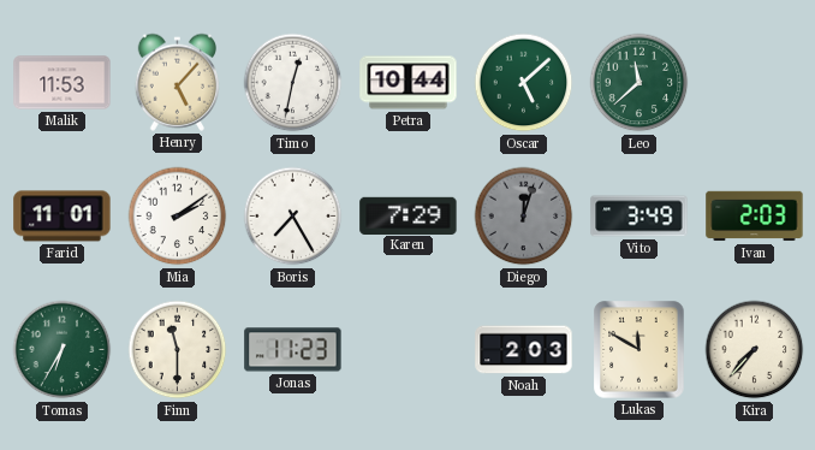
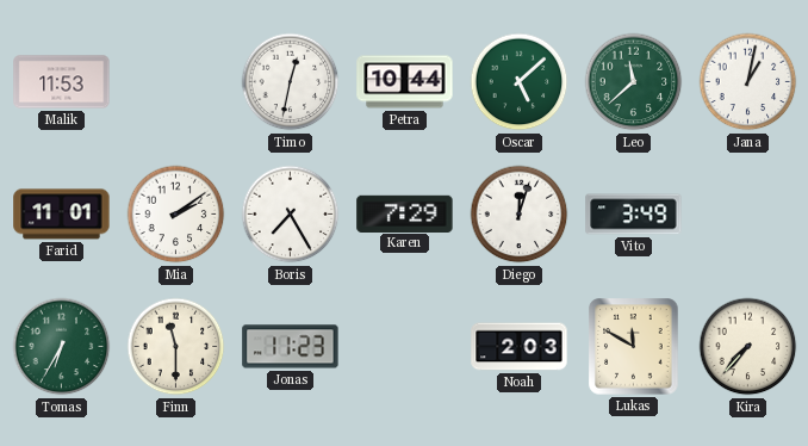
Henry: 5:07 -> none
Jana: none -> 1:02
Diego dial: grey -> white
Ivan: 2:03 -> none
